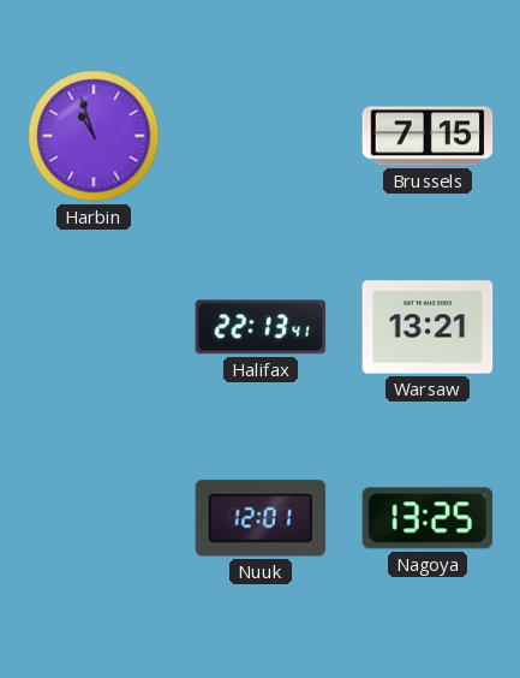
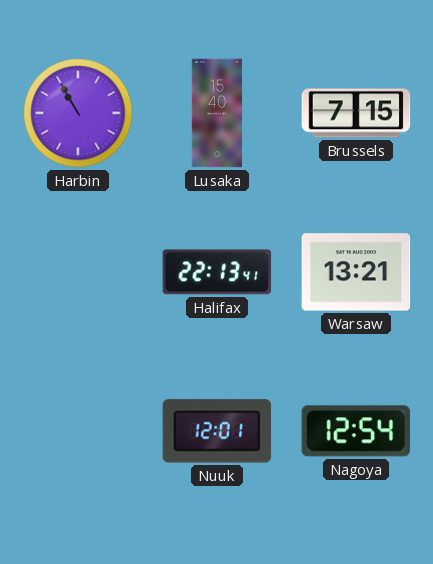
Harbin: 10:57 -> 10:55
Lusaka: none -> 15:40
Nagoya: 13:25 -> 12:54
